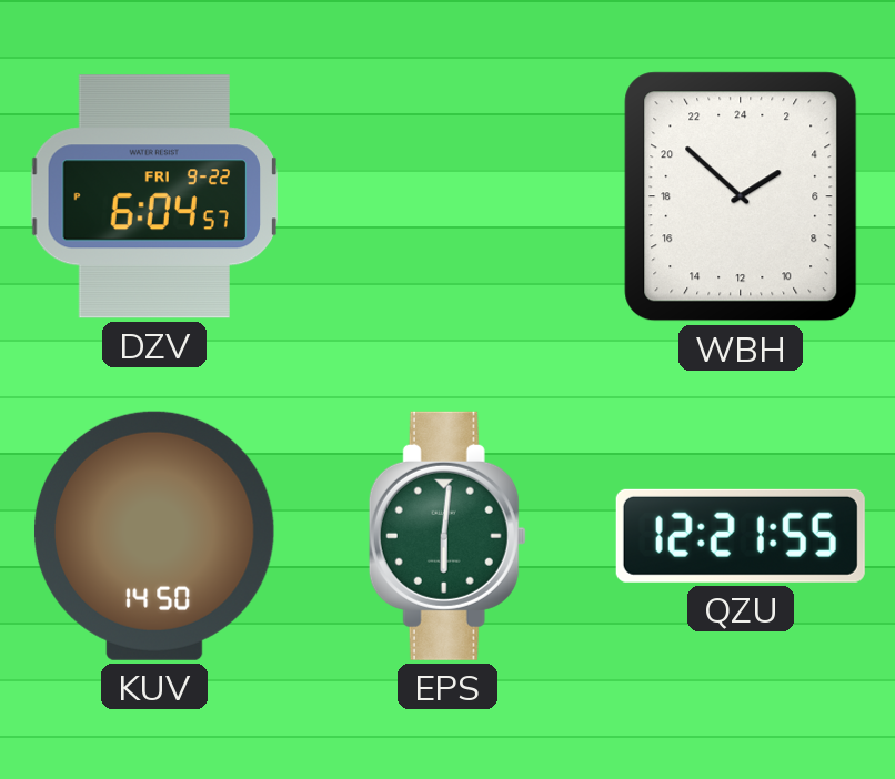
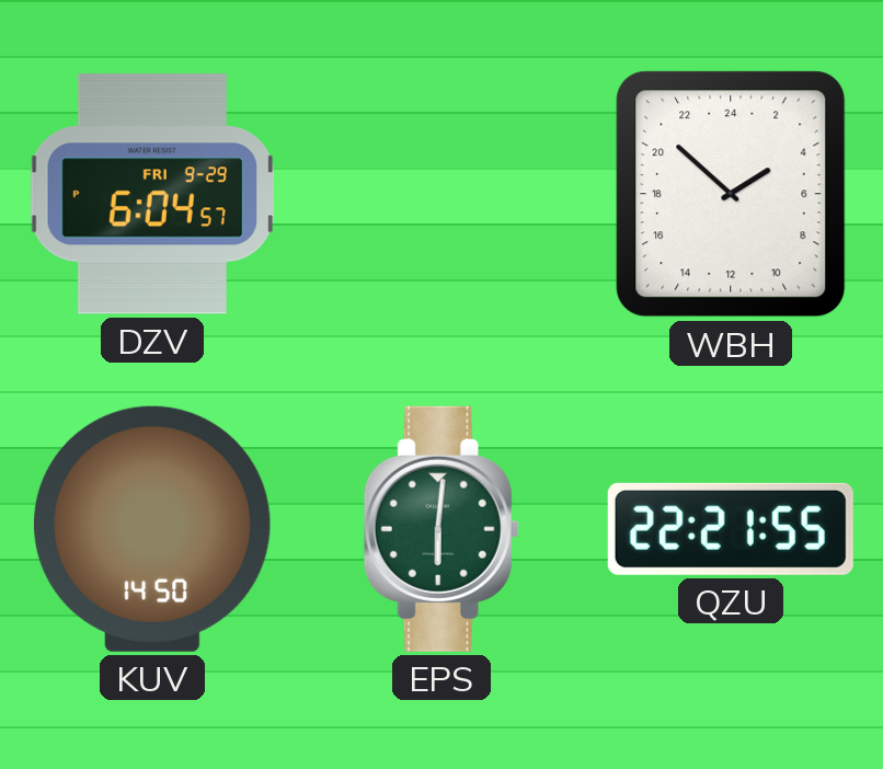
DZV date: FRI 9-22 -> FRI 9-29
QZU: 12:21 -> 22:21
